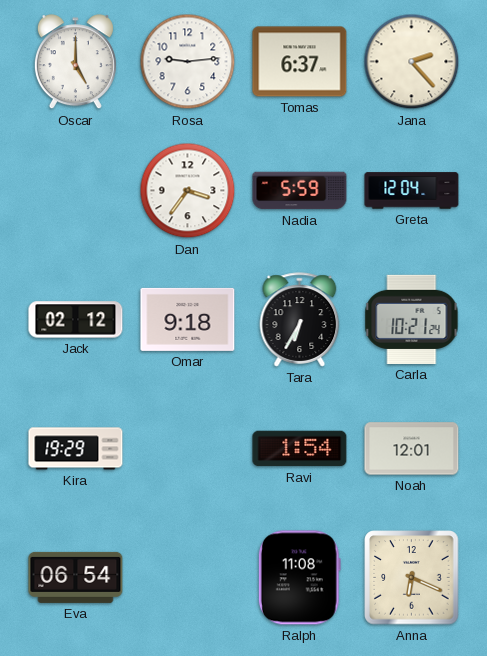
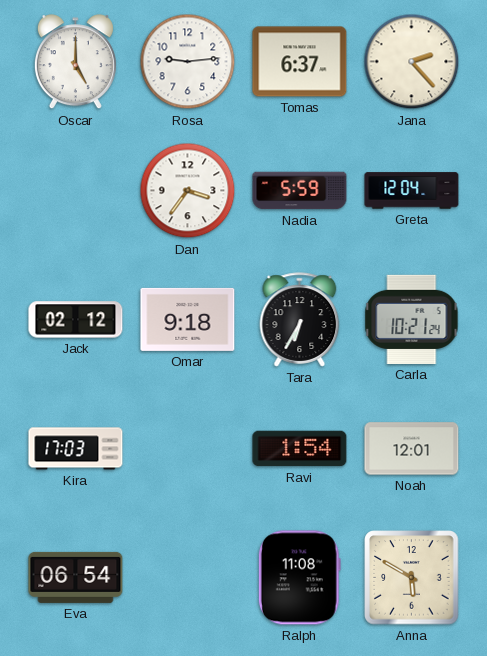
Kira: 19:29 -> 17:03
Anna: 6:19 -> 5:50
